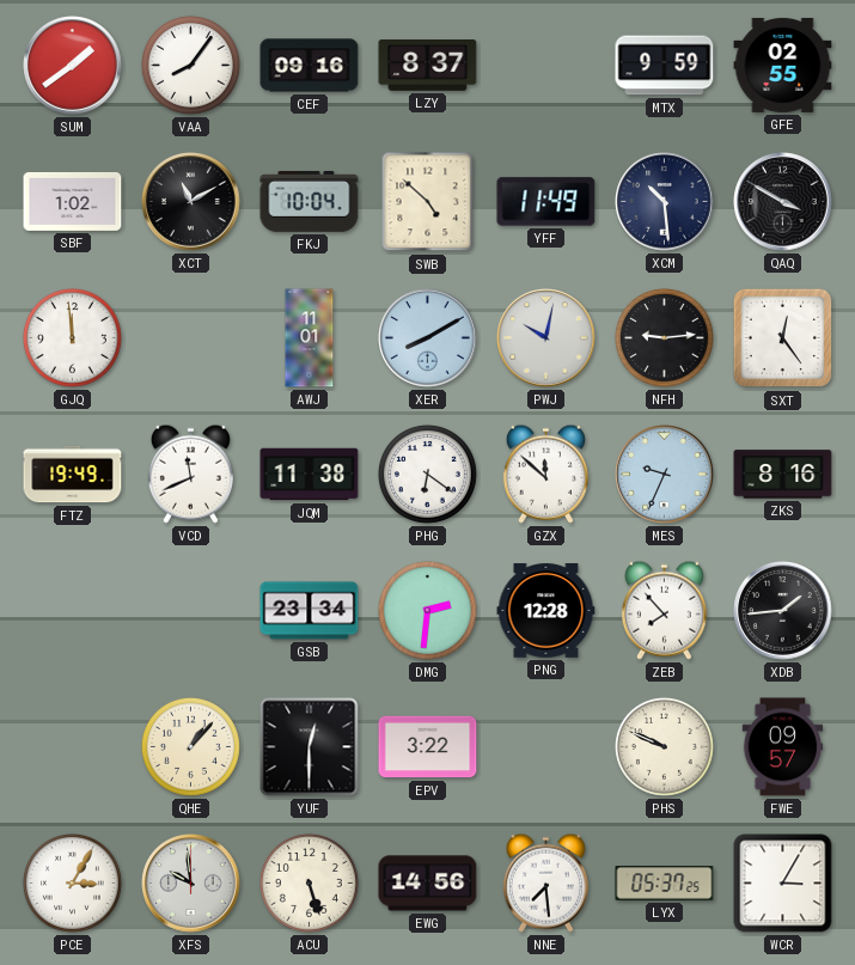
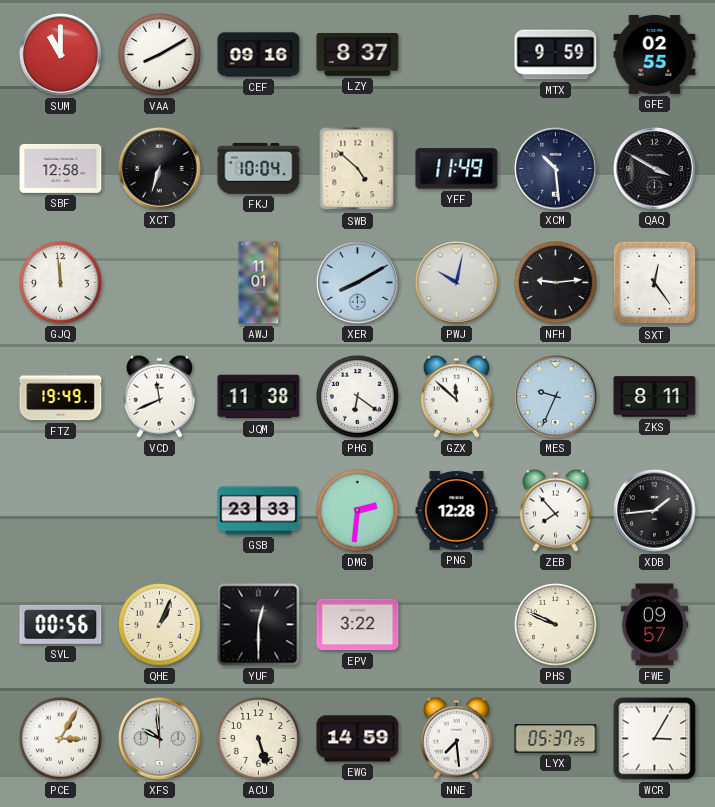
SUM: 1:39 -> 11:00
VAA: 8:06 -> 8:10
SBF: 1:02 -> 12:58
XCT: 11:10 -> 6:33
ZKS: 8:16 -> 8:11
GSB: 23:34 -> 23:33
SVL: none -> 00:56
QHE: 1:07 -> 1:04
EWG: 14:56 -> 14:59
